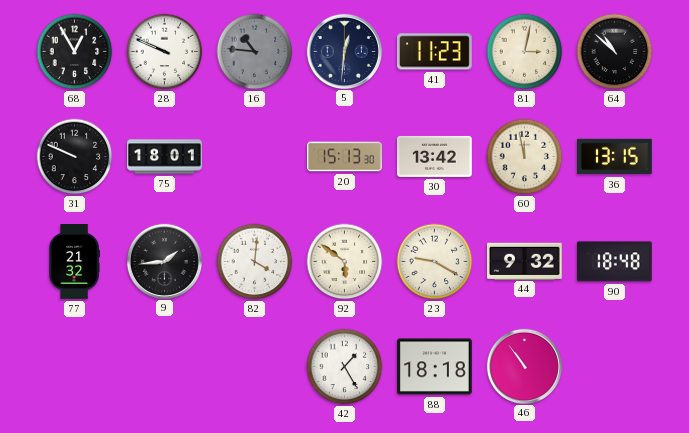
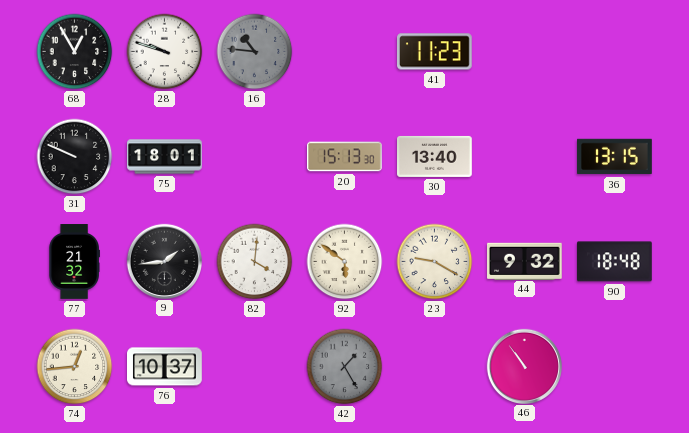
28: 9:49 -> 9:48
5: 12:31 -> none
81: 3:02 -> none
64: 10:52 -> none
30: 13:42 -> 13:40
60: 11:58 -> none
74: none -> 12:44
76: none -> 10:37
42 dial: white -> grey
88: 18:18 -> none
